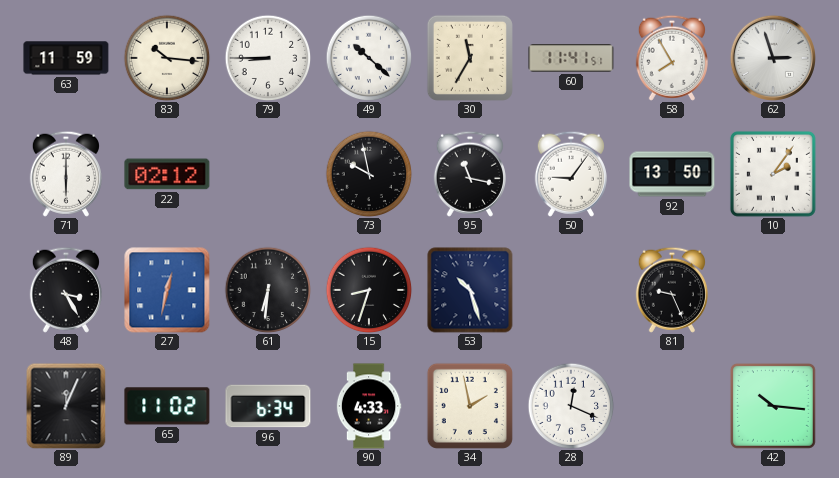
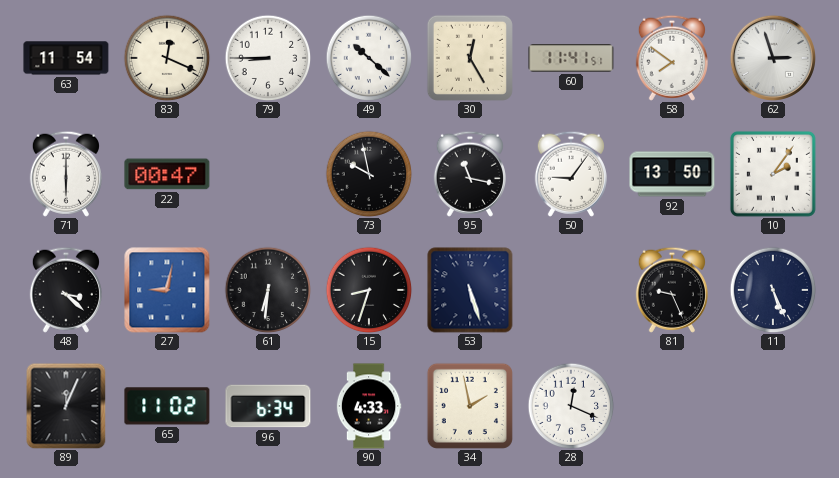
63: 11:59 -> 11:54
83: 10:16 -> 12:19
30: 11:35 -> 12:25
58: 7:55 -> 7:51
22: 02:12 -> 00:47
48: 3:25 -> 3:22
27: 12:32 -> 9:02
53: 10:27 -> 5:27
11: none -> 5:26
42: 10:16 -> none
